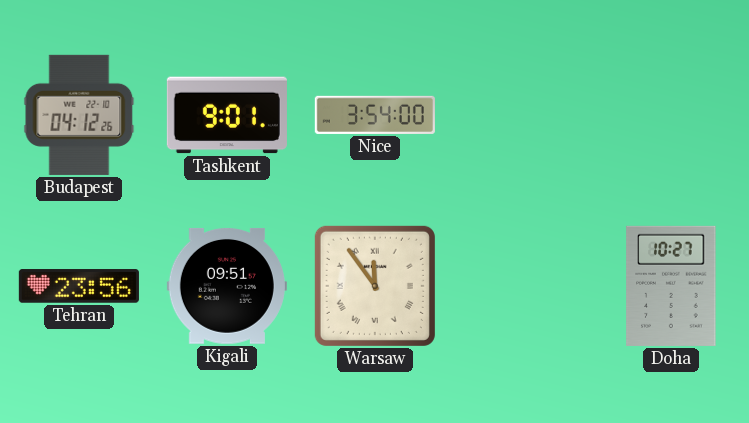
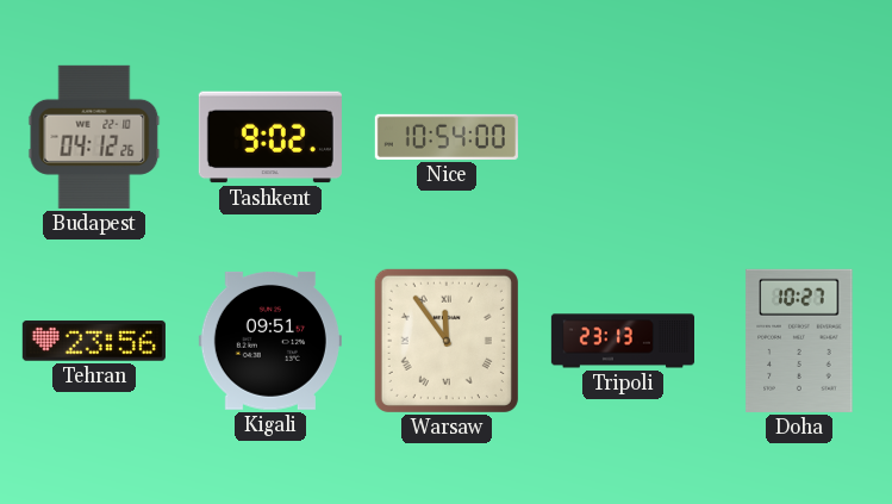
Tashkent: 9:01 -> 9:02
Nice: 3:54 -> 10:54
Tripoli: none -> 23:13
